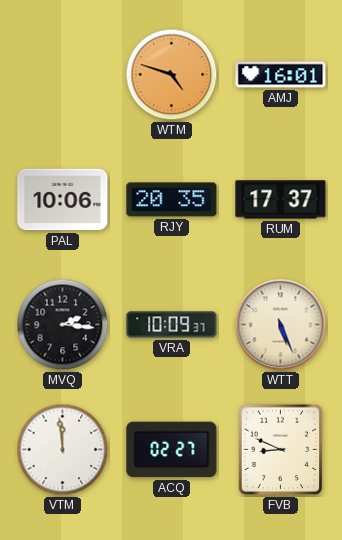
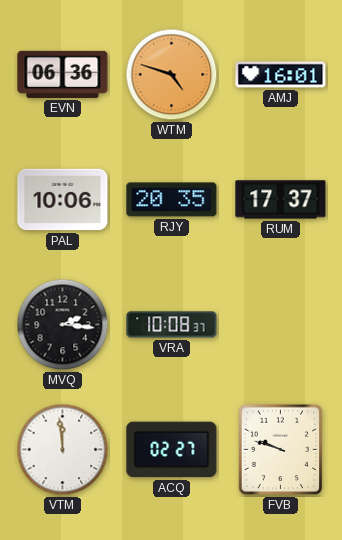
EVN: none -> 06:36
VRA: 10:09 -> 10:08
WTT: 5:26 -> none
FVB: 8:49 -> 9:48
